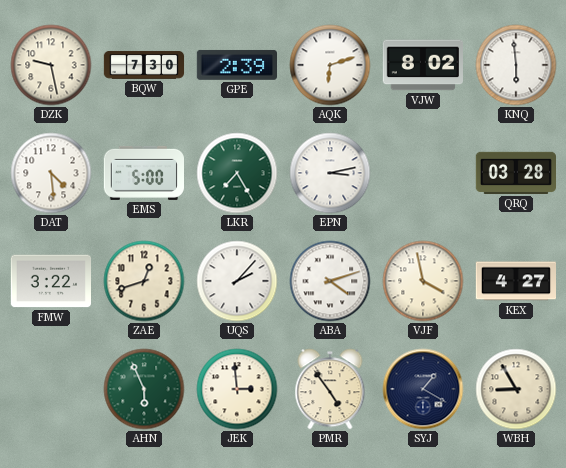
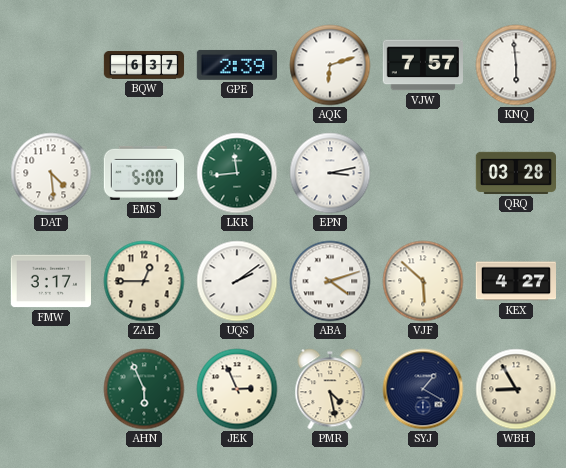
DZK: 9:28 -> none
BQW: 7:30 -> 6:37
VJW: 8:02 -> 7:57
LKR: 7:25 -> 11:44
FMW: 3:22 -> 3:17
ZAE: 12:42 -> 12:45
UQS: 2:07 -> 2:09
VJF: 3:58 -> 5:52
JEK: 2:59 -> 2:56
PMR: 4:54 -> 4:28
